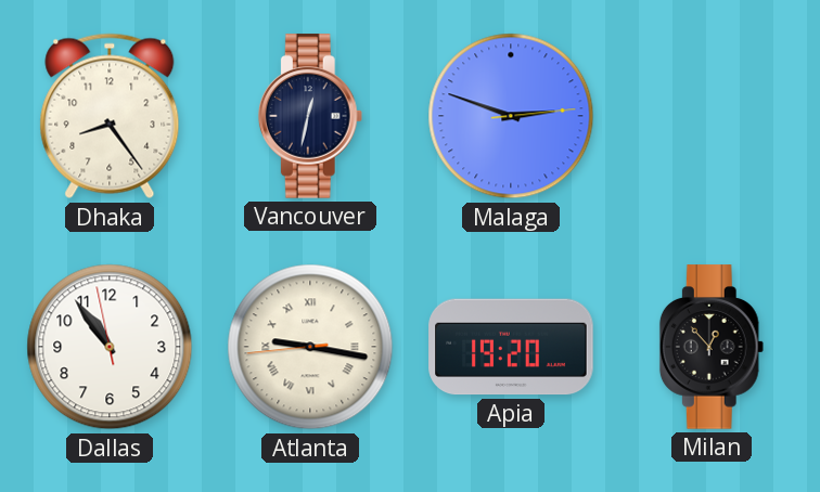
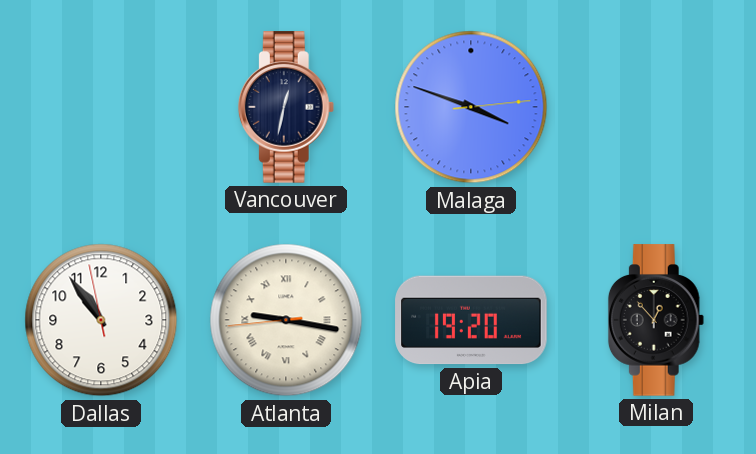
Dhaka: 8:24 -> none
Malaga: 2:48 -> 3:48
